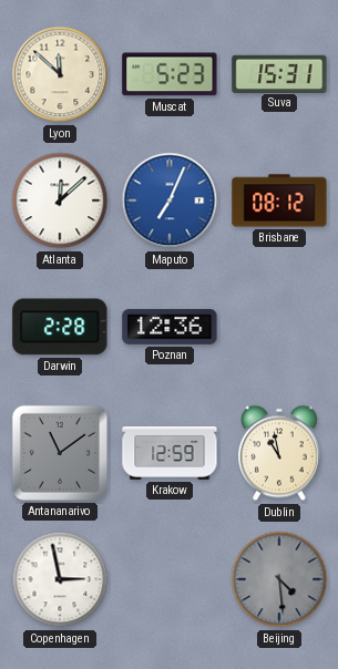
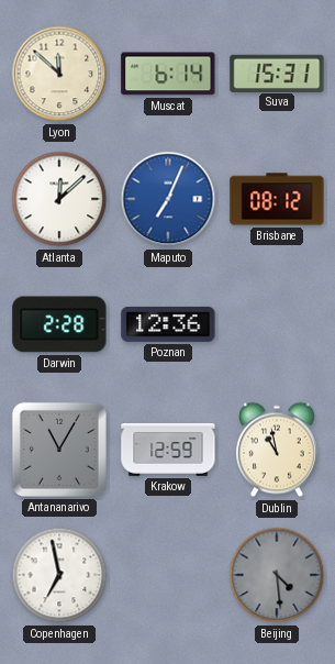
Muscat: 5:23 -> 6:14
Antananarivo: 11:09 -> 11:05
Copenhagen: 2:58 -> 6:58
